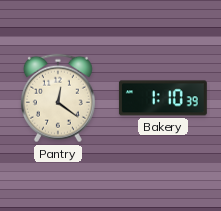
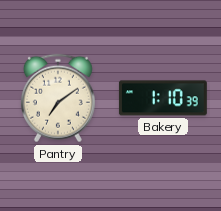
Pantry: 12:21 -> 7:09
